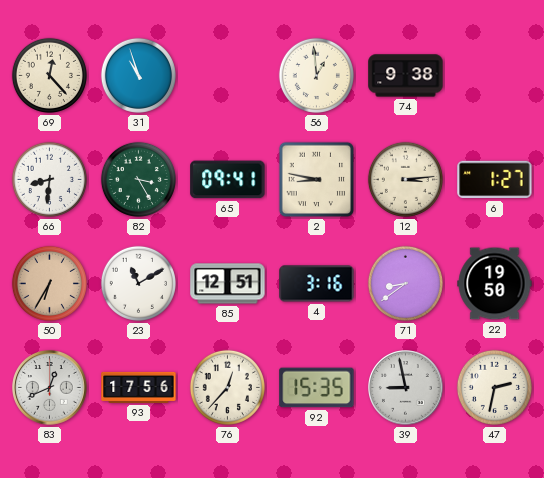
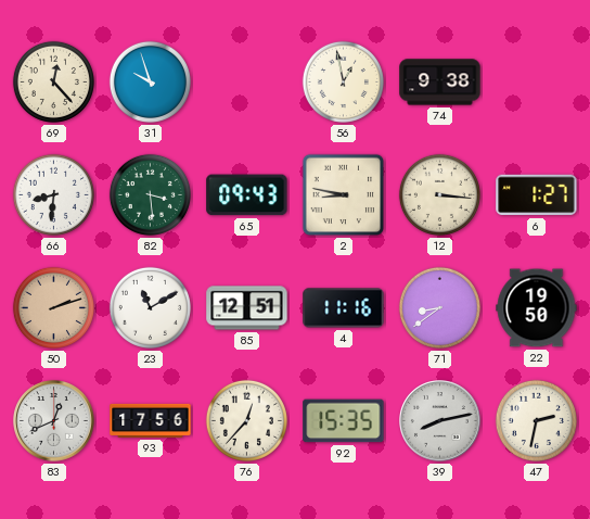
31: 10:57 -> 9:57
56: 12:59 -> 12:58
82: 3:25 -> 3:29
65: 09:41 -> 09:43
12: 3:14 -> 3:16
50: 6:35 -> 2:12
4: 3:16 -> 11:16
39: 8:58 -> 8:13
